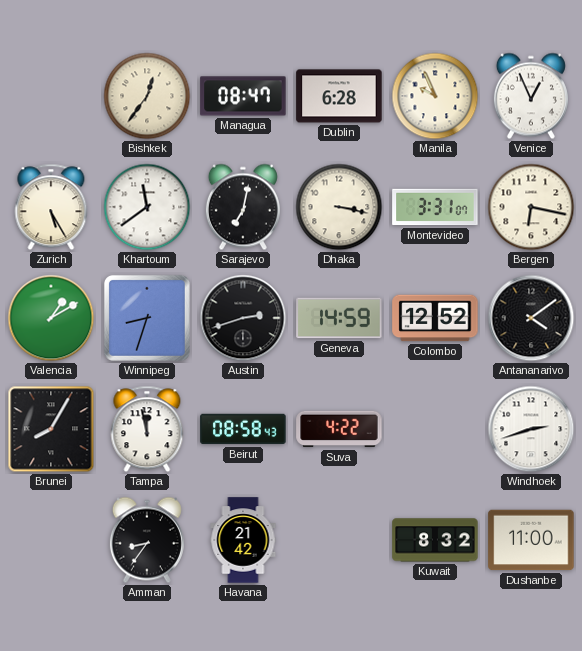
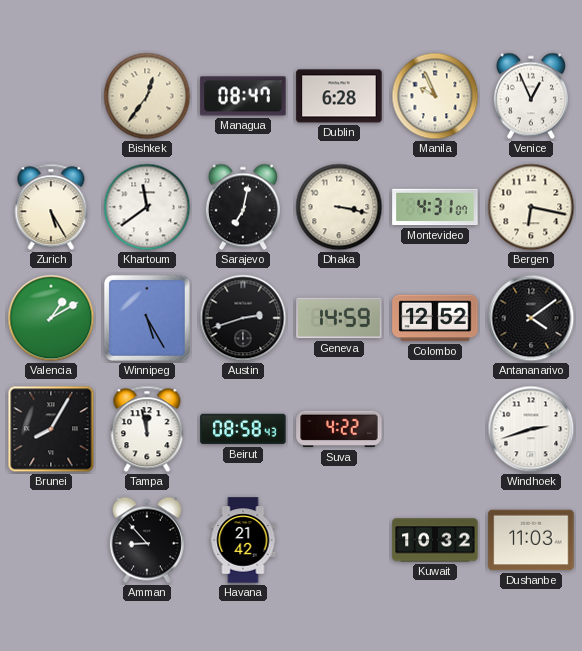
Montevideo: 3:31 -> 4:31
Winnipeg: 8:33 -> 5:25
Amman: 8:36 -> 8:53
Kuwait: 8:32 -> 10:32
Dushanbe: 11:00 -> 11:03
